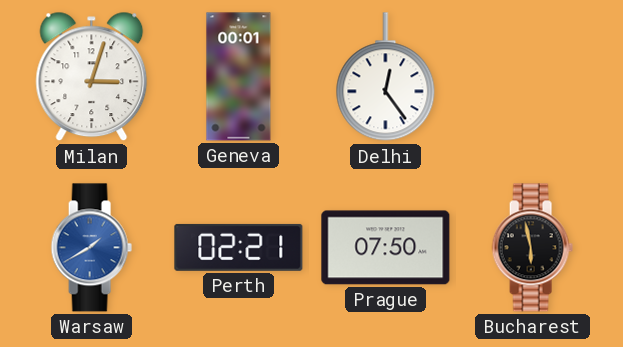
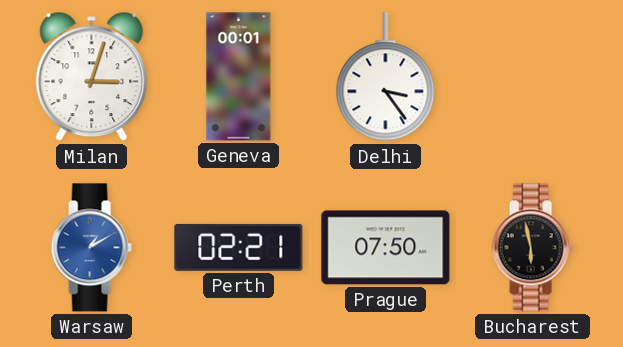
Delhi: 12:24 -> 3:24
Warsaw: 1:40 -> 1:10
